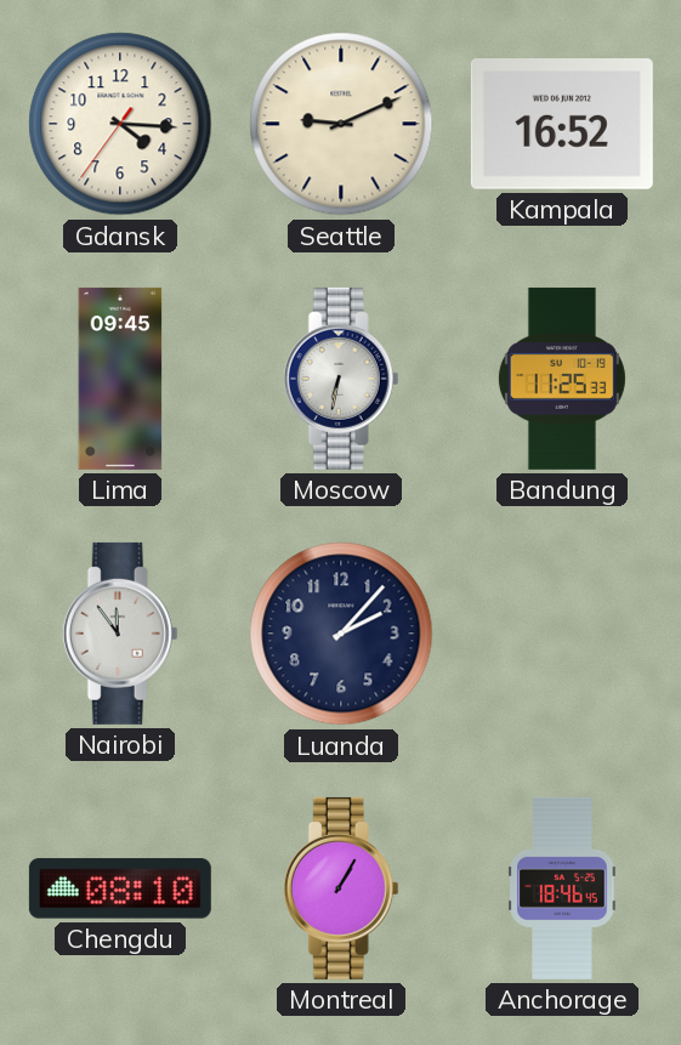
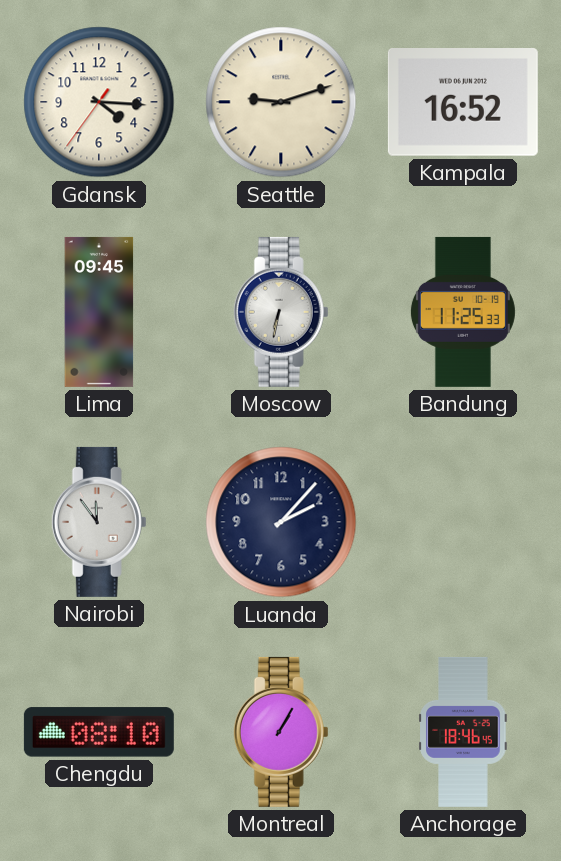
Seattle: 9:11 -> 9:12
